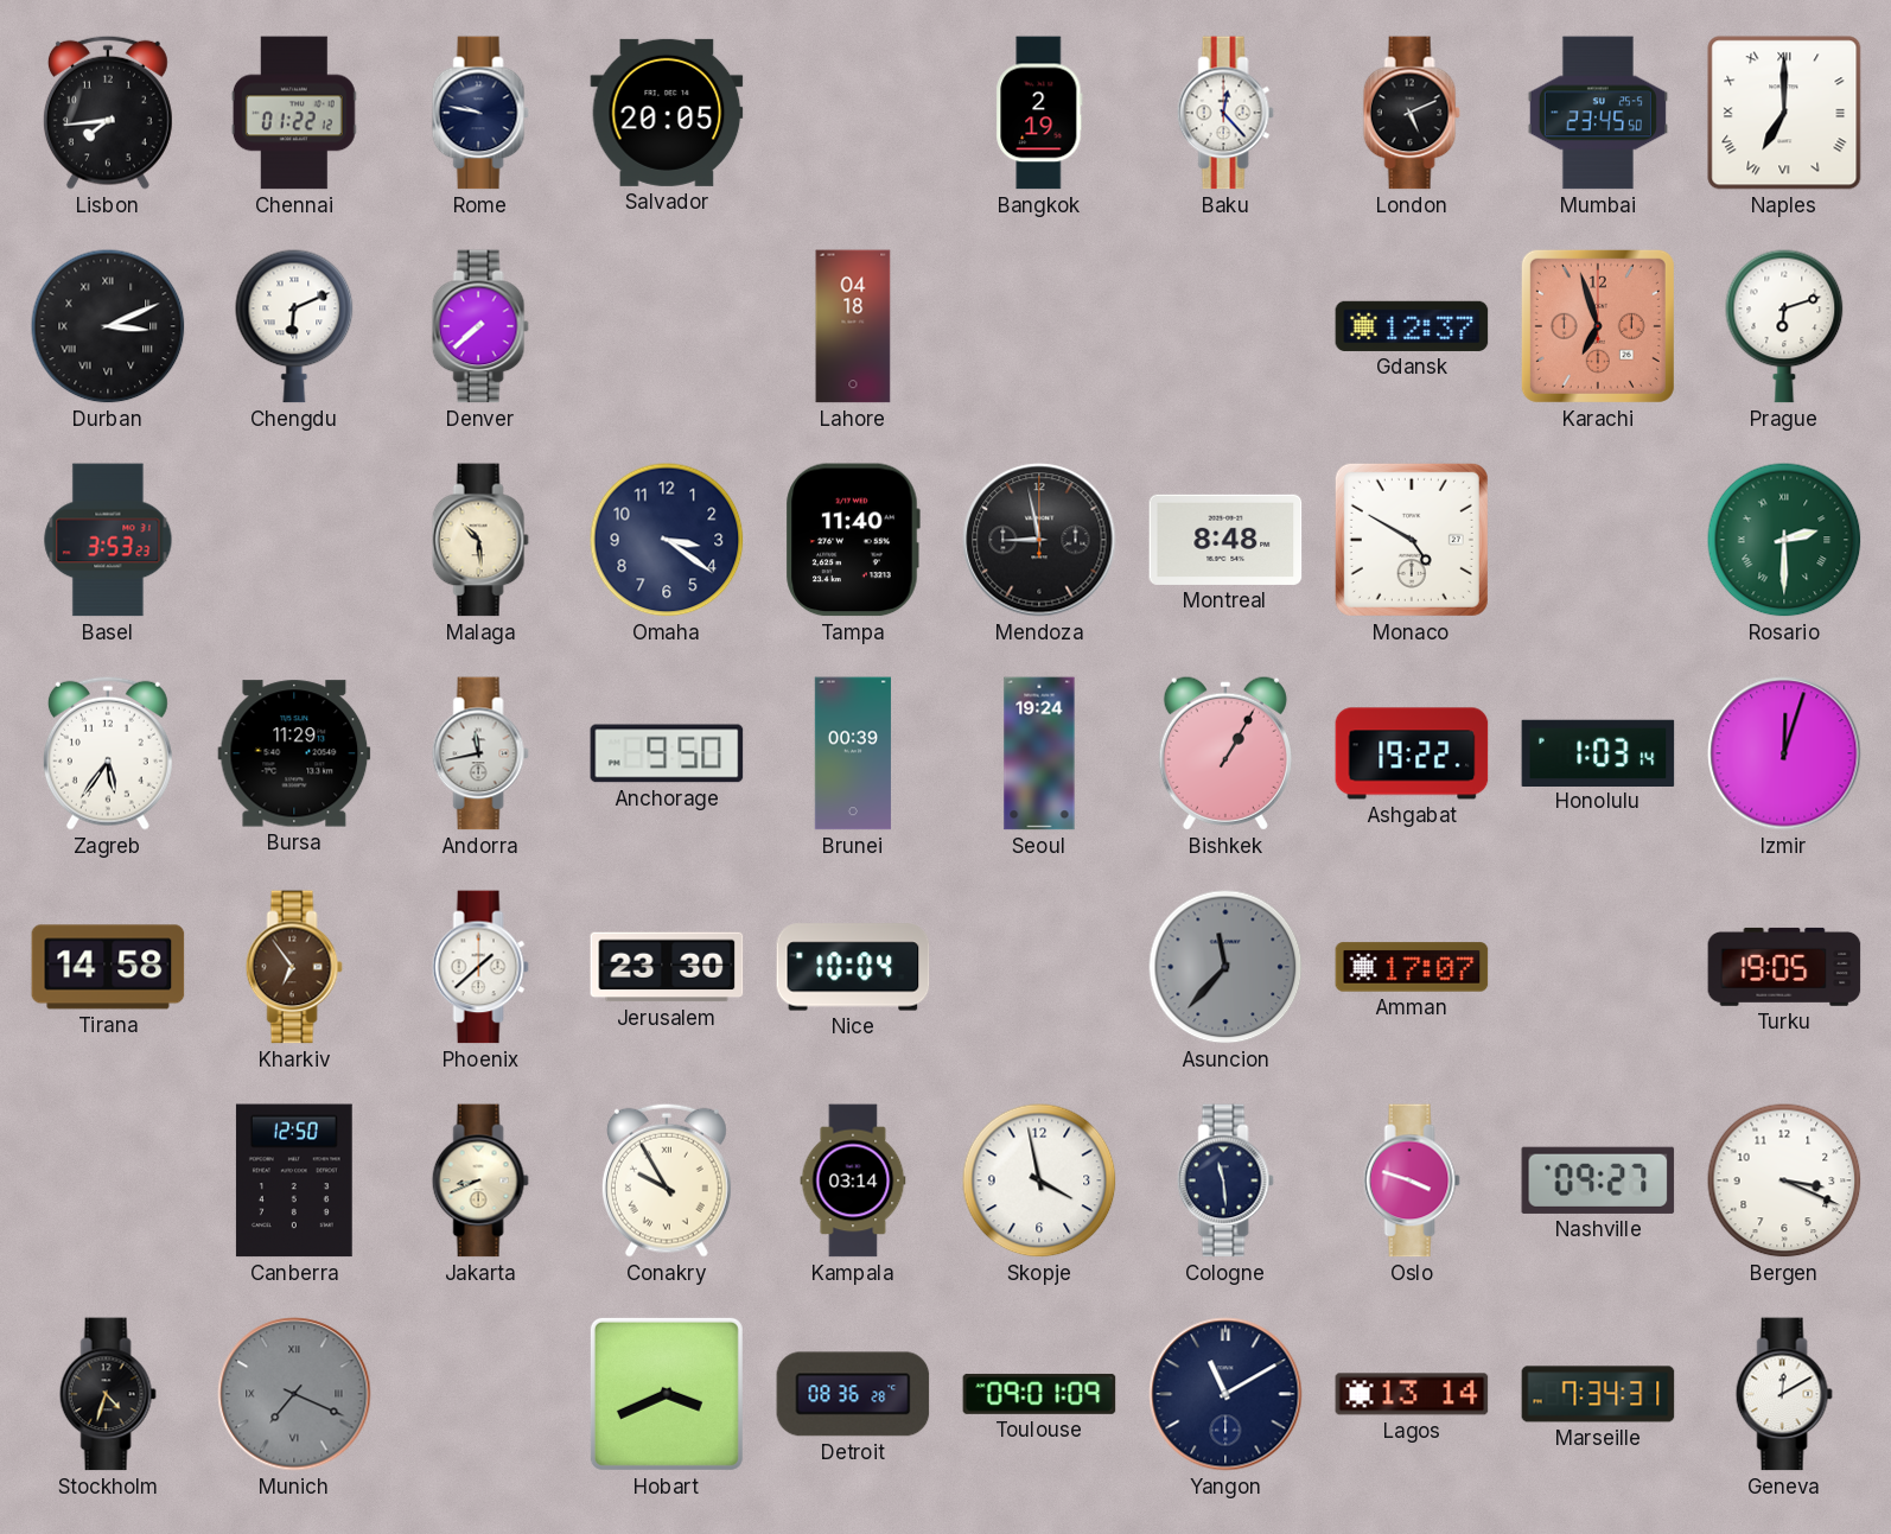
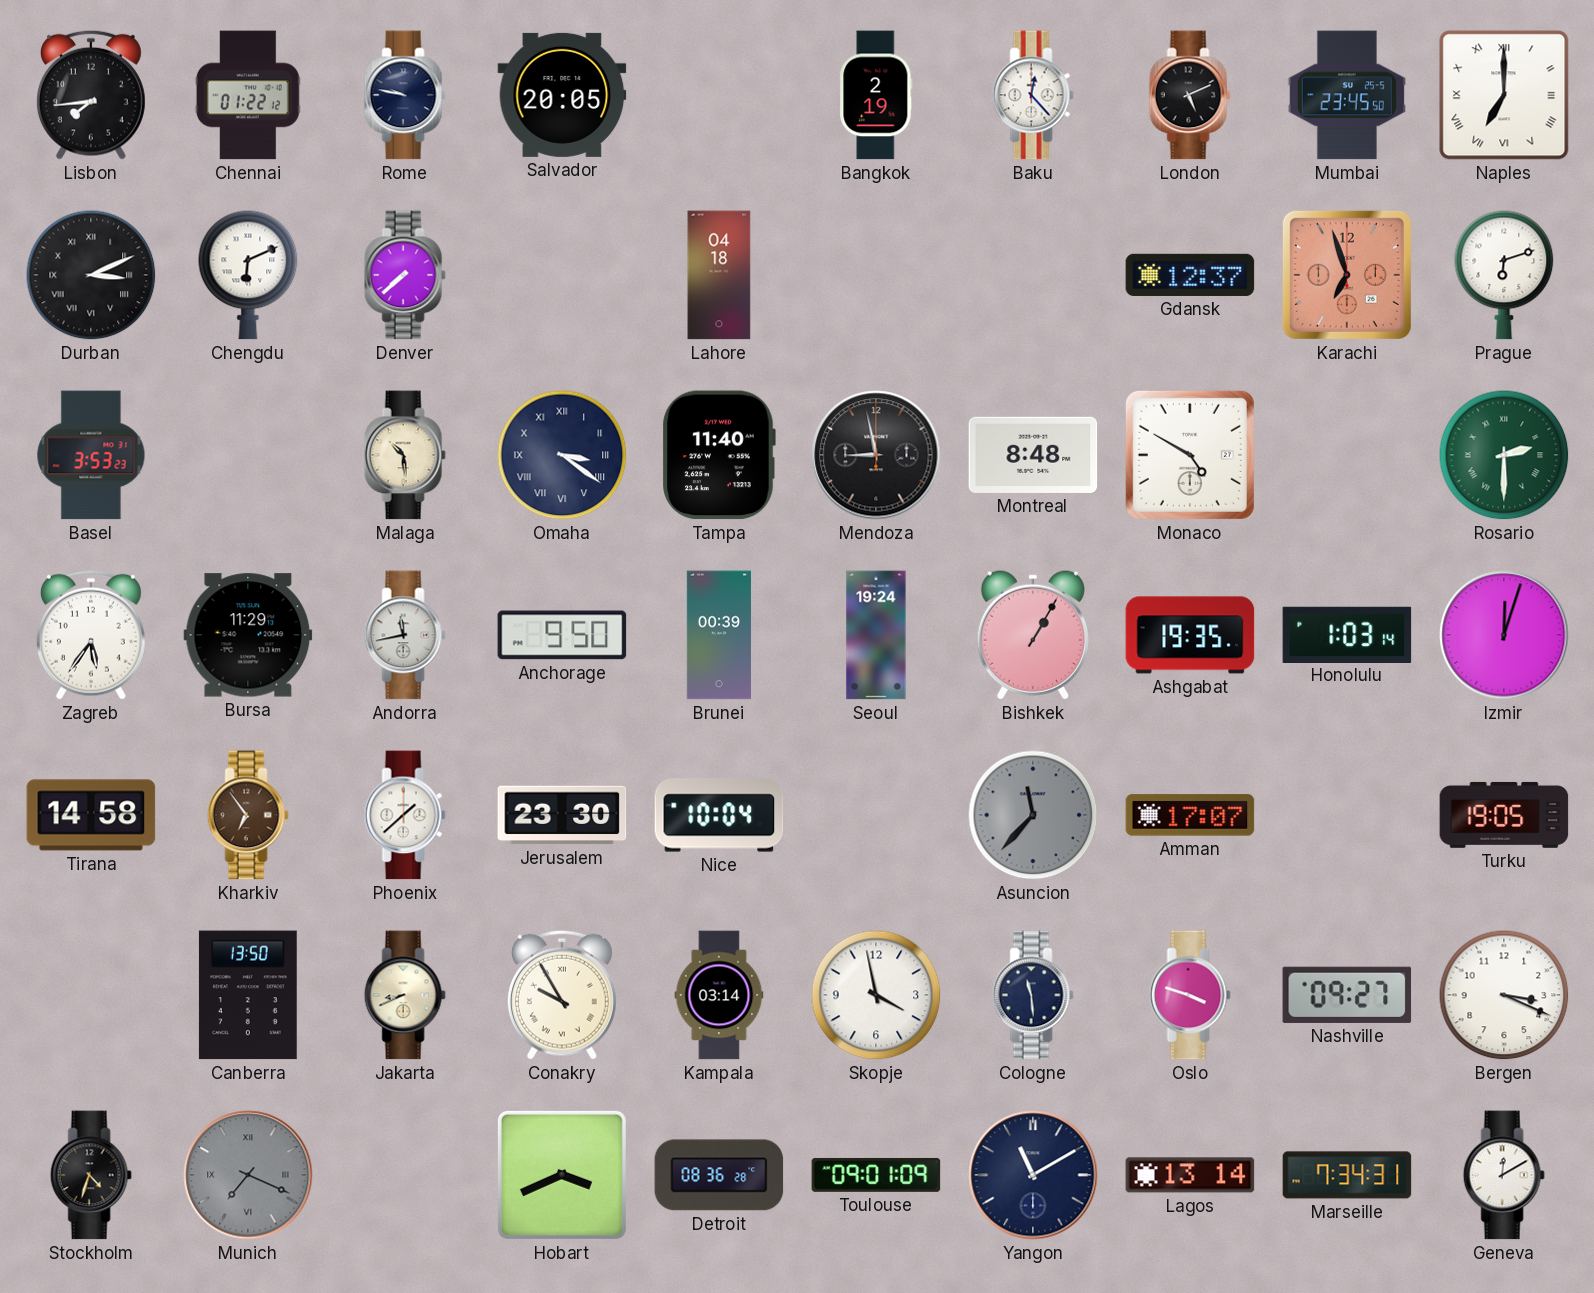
Omaha numerals: Arabic -> Roman
Ashgabat: 19:22 -> 19:35
Canberra: 12:50 -> 13:50
